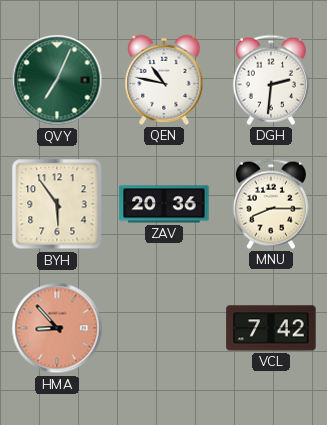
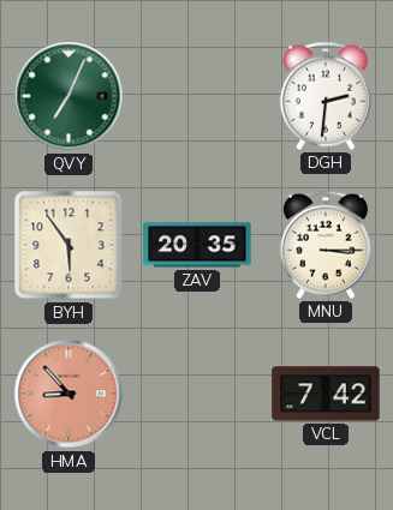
QEN: 10:47 -> none
ZAV: 20:36 -> 20:35
MNU: 8:15 -> 3:15
